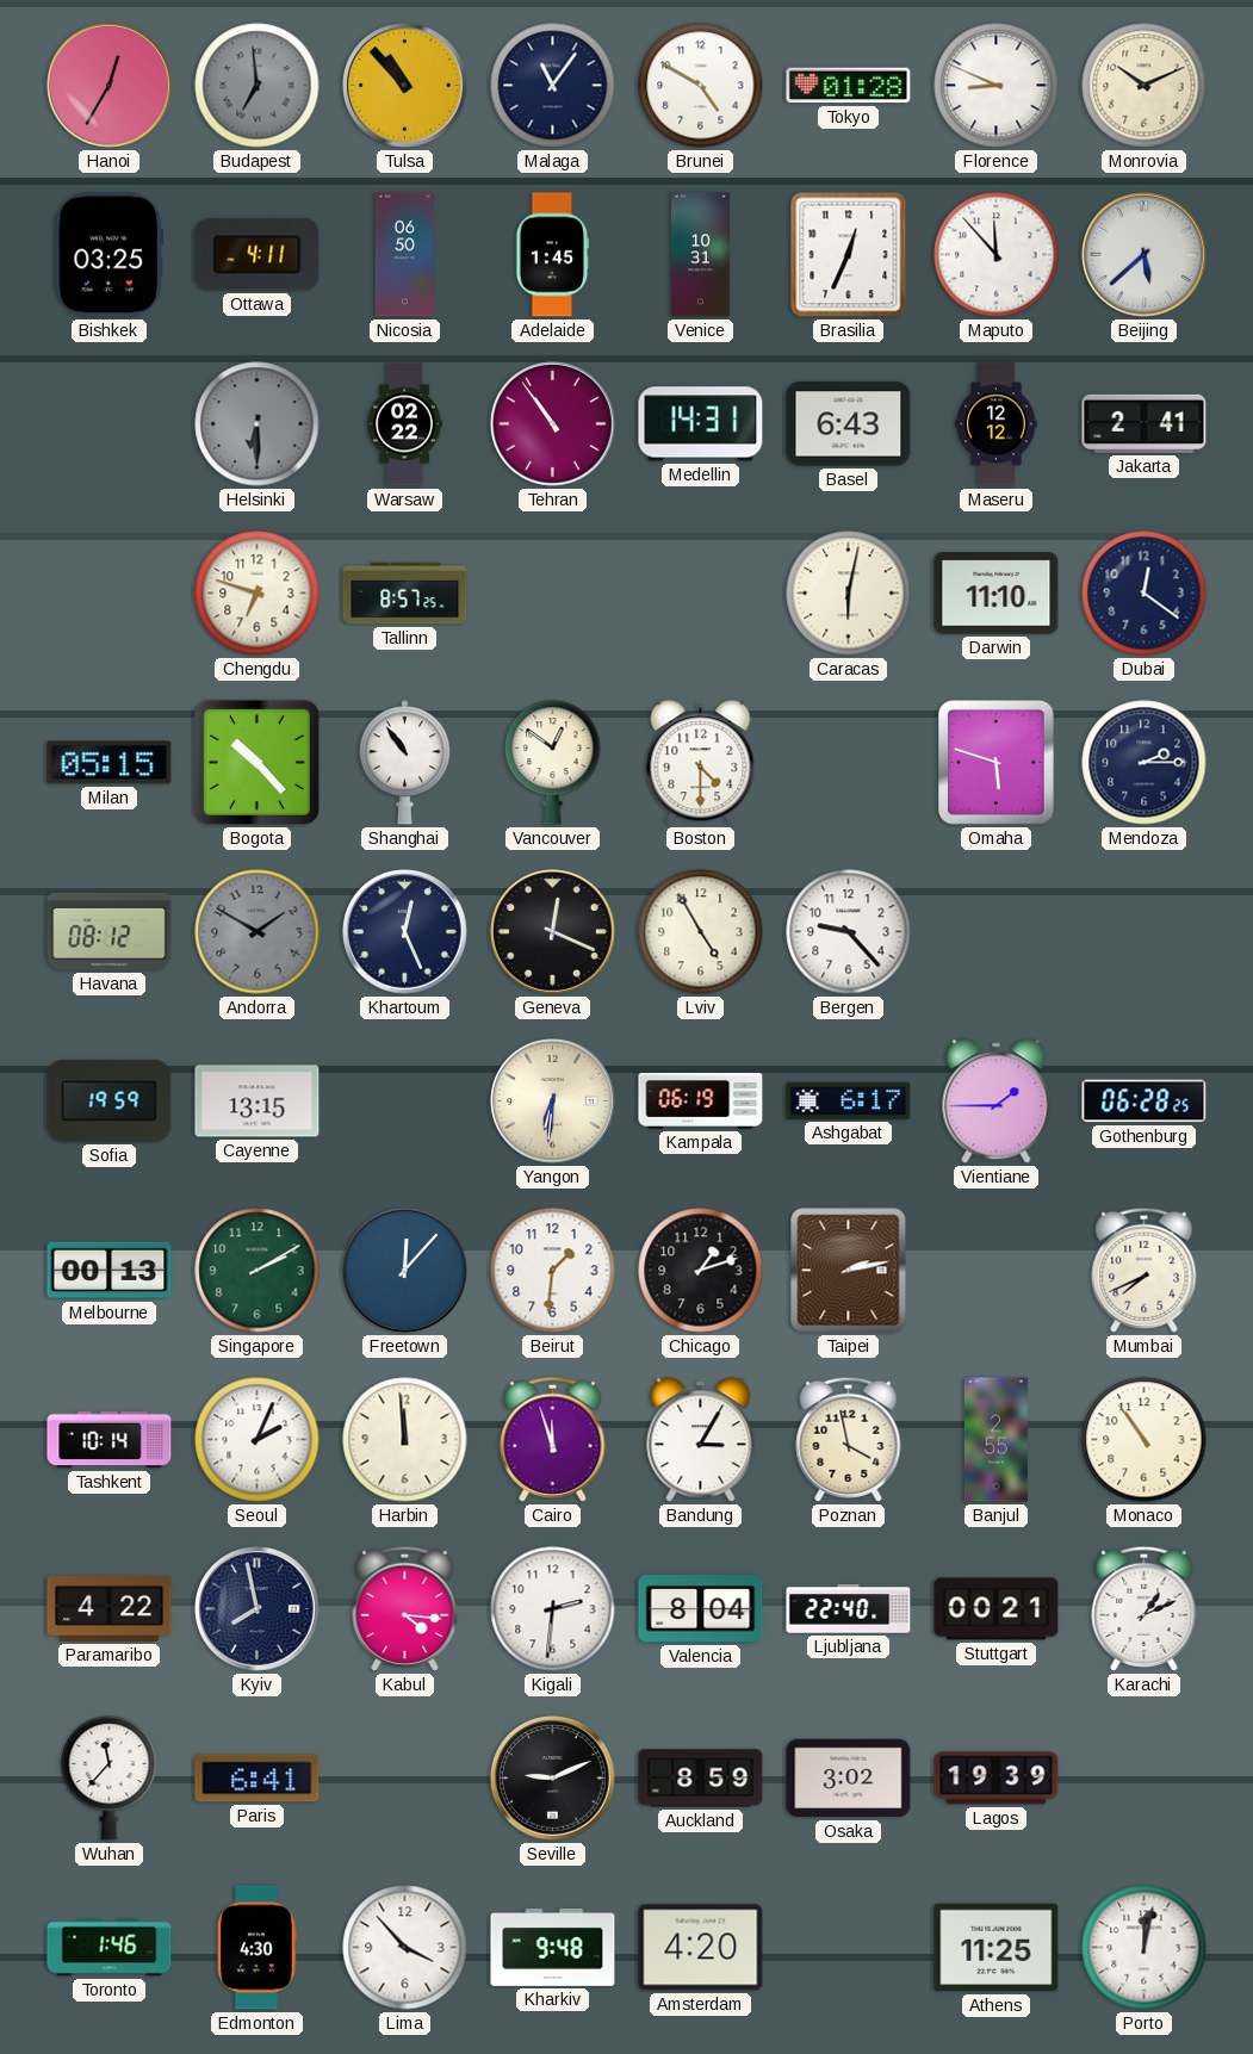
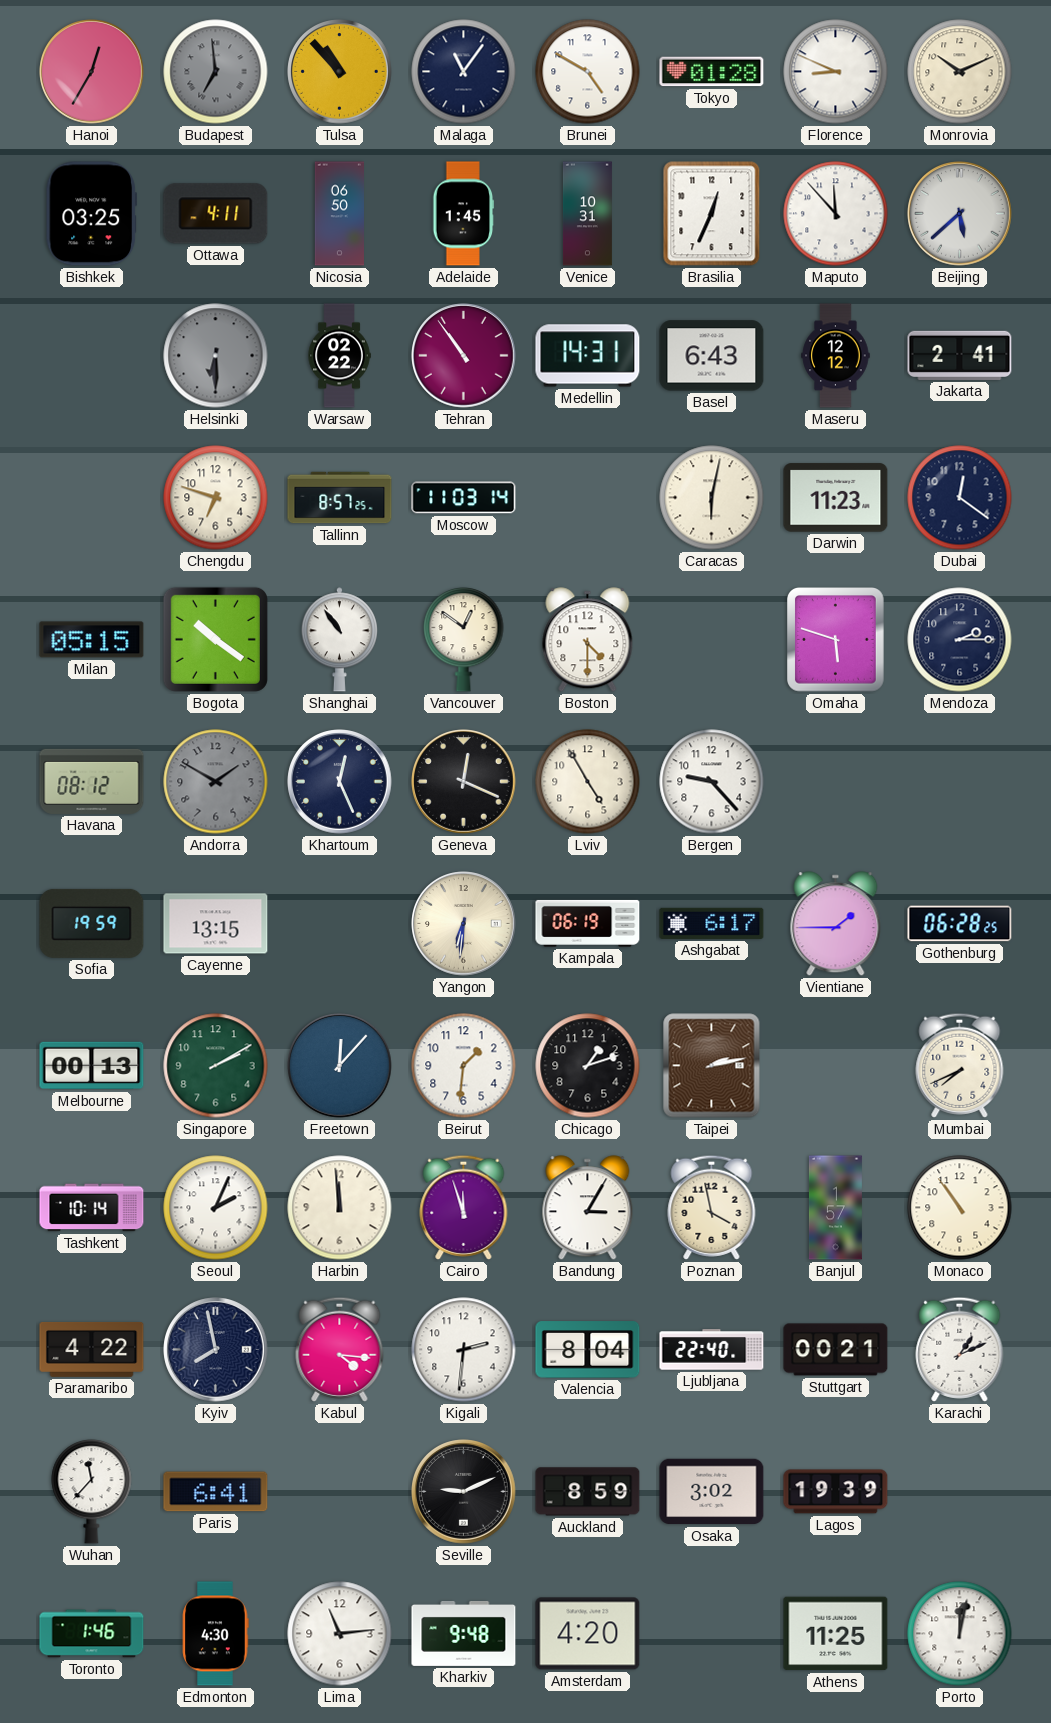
Moscow: none -> 11:03
Darwin: 11:10 -> 11:23
Bogota: 10:23 -> 10:21
Banjul: 2:55 -> 1:57
Lima: 3:53 -> 11:14
